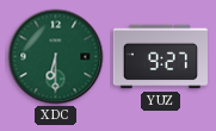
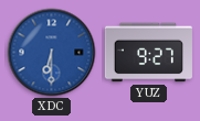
XDC dial: green -> blue
